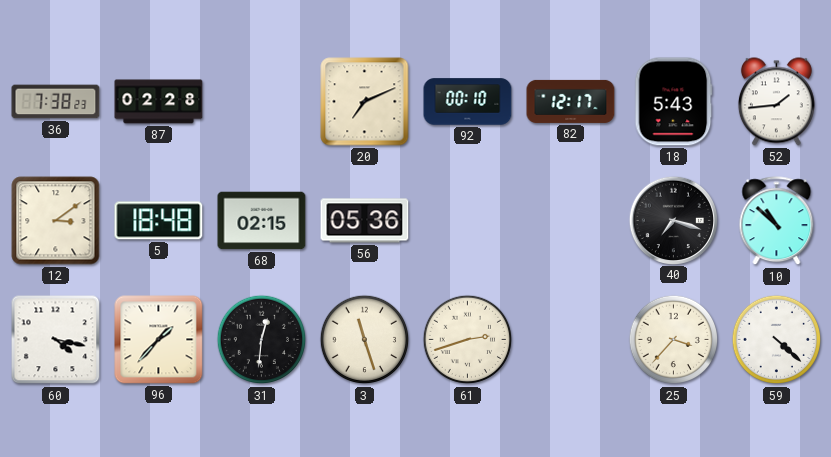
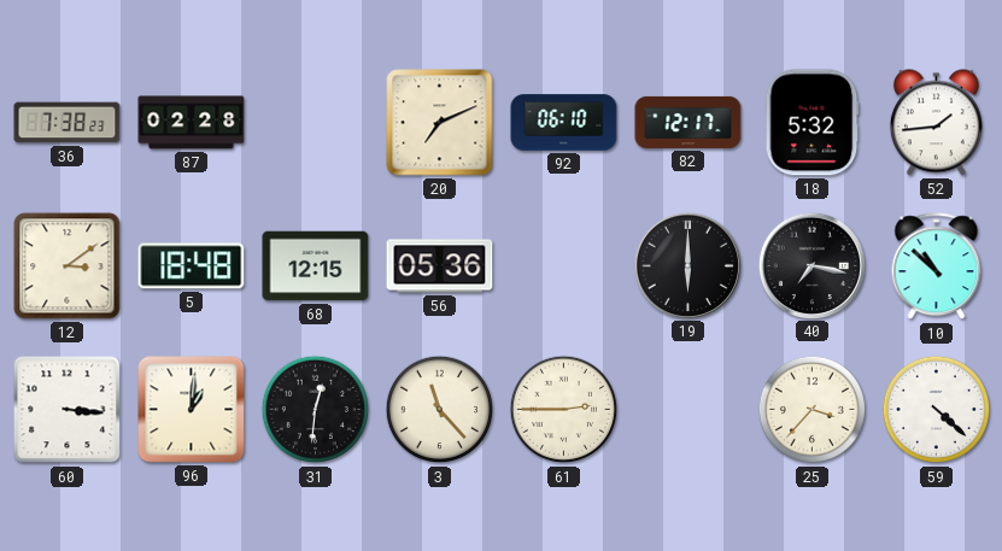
92: 00:10 -> 06:10
18: 5:43 -> 5:32
68: 02:15 -> 12:15
19: none -> 6:00
40: 7:18 -> 7:17
60: 4:17 -> 3:16
96: 1:37 -> 1:01
3: 11:27 -> 11:23
61: 2:42 -> 2:45
